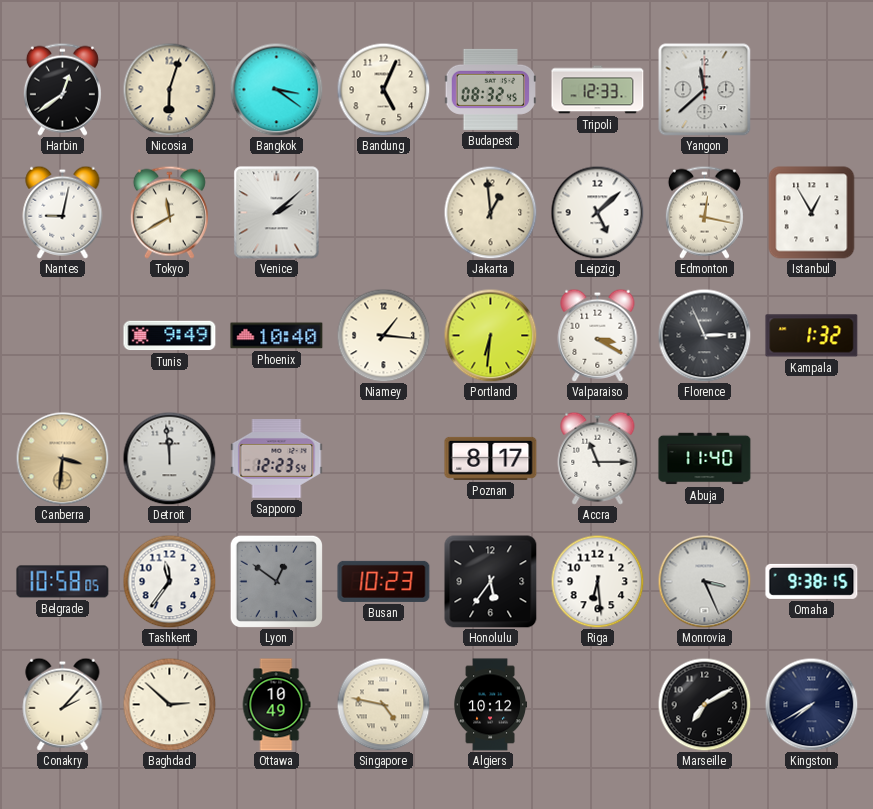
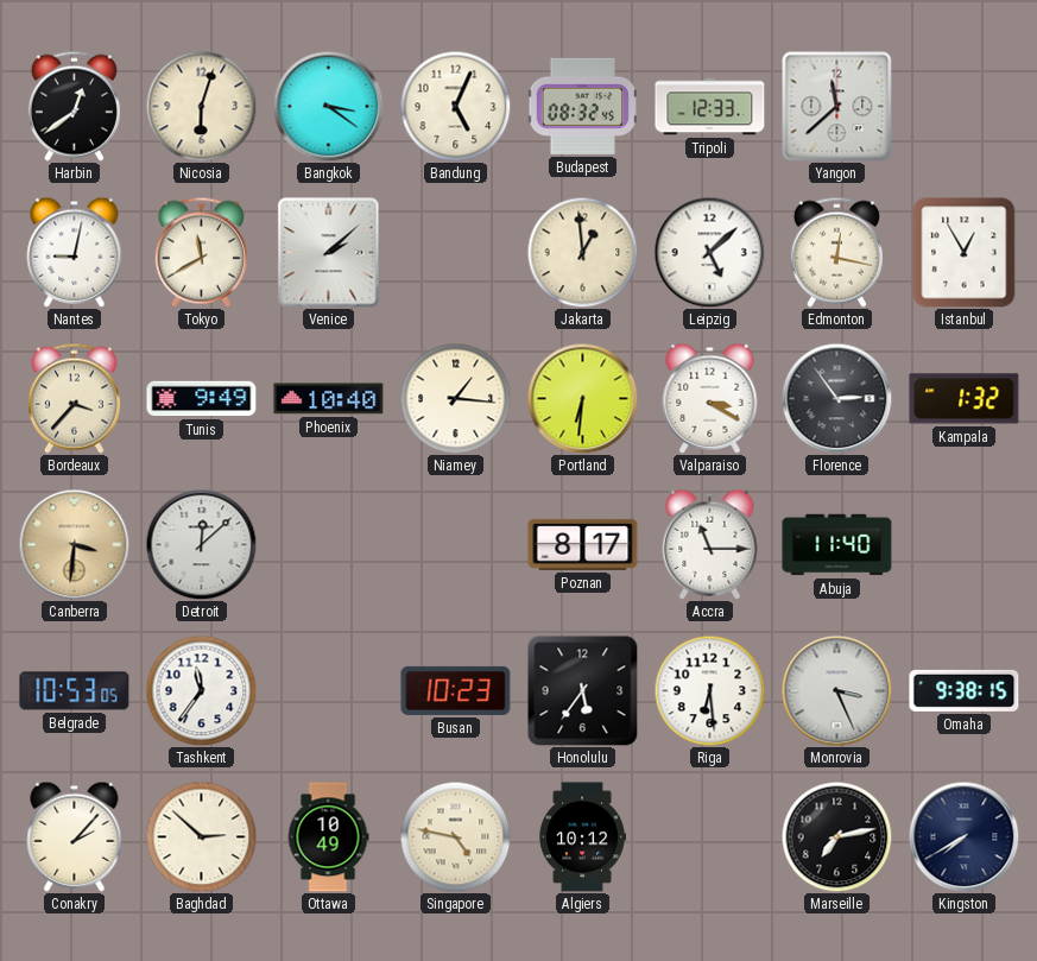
Bordeaux: none -> 3:37
Florence: 2:56 -> 2:54
Detroit: 11:59 -> 12:08
Sapporo: 12:23 -> none
Belgrade: 10:58 -> 10:53
Lyon: 12:51 -> none
Marseille: 7:10 -> 7:13
